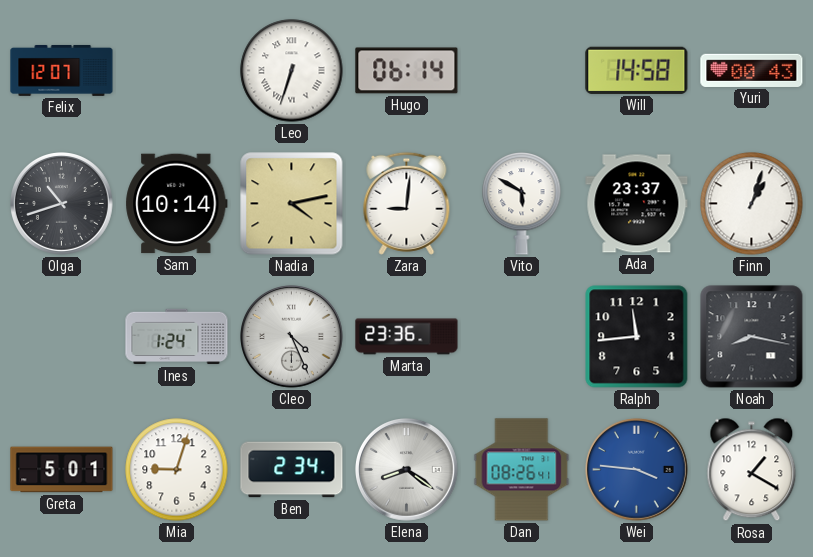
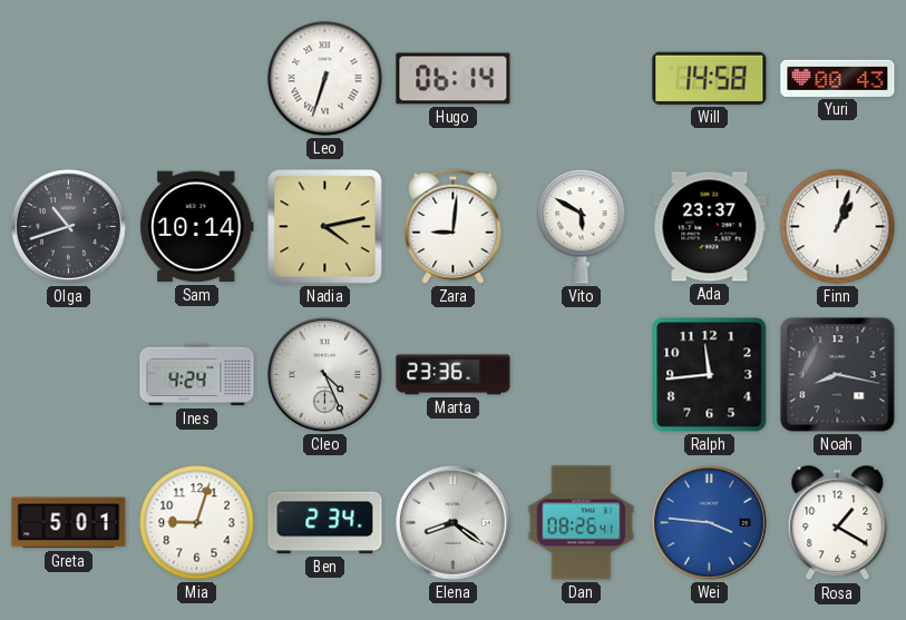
Felix: 12:07 -> none
Ines: 1:24 -> 4:24
